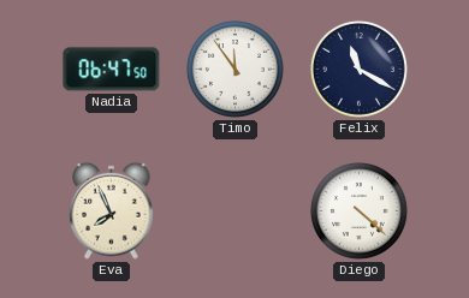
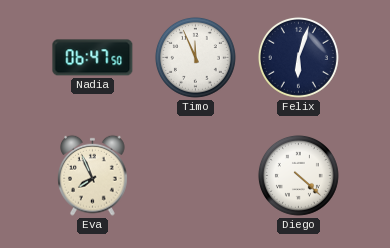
Timo: 11:54 -> 11:56
Felix: 11:20 -> 6:03
